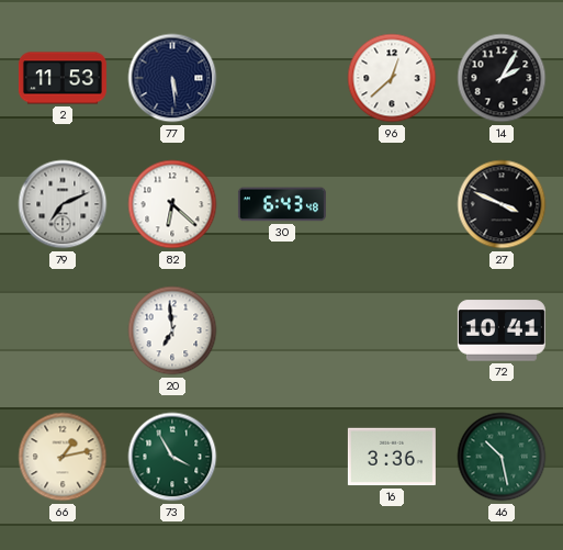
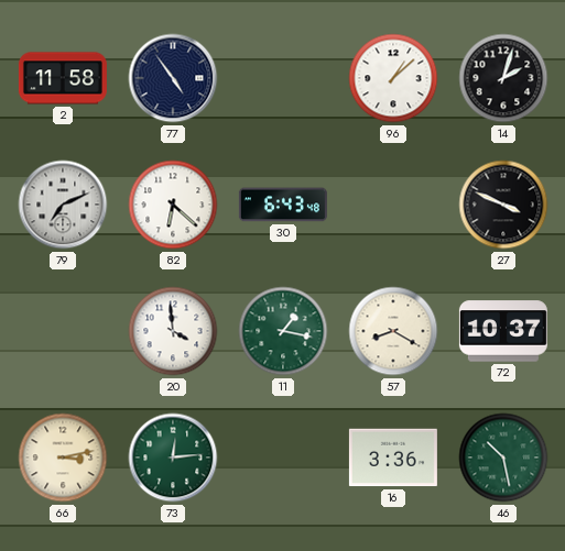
2: 11:53 -> 11:58
77: 5:29 -> 4:54
96: 12:38 -> 1:08
14: 2:05 -> 2:03
20: 6:59 -> 3:59
11: none -> 1:17
57: none -> 8:20
72: 10:41 -> 10:37
66: 1:13 -> 3:13
73: 3:55 -> 12:14
